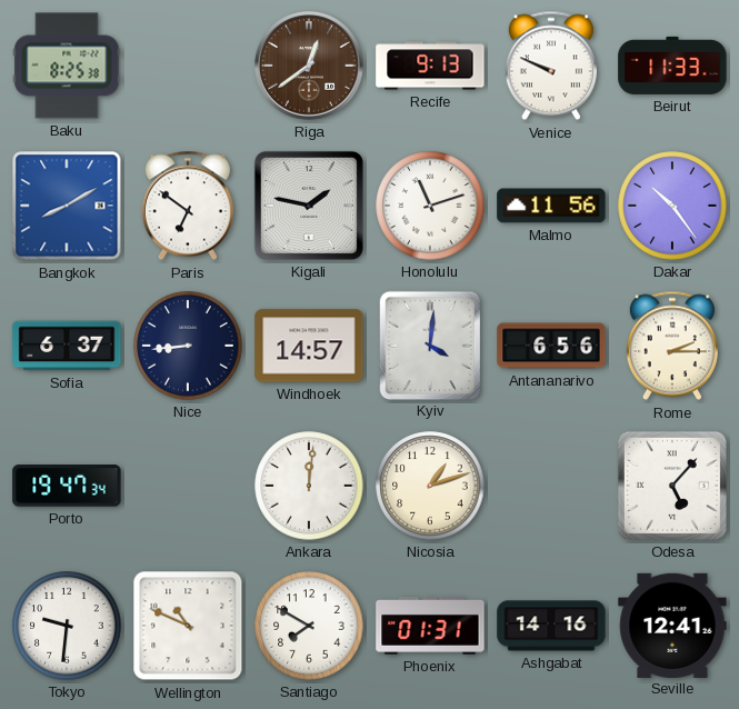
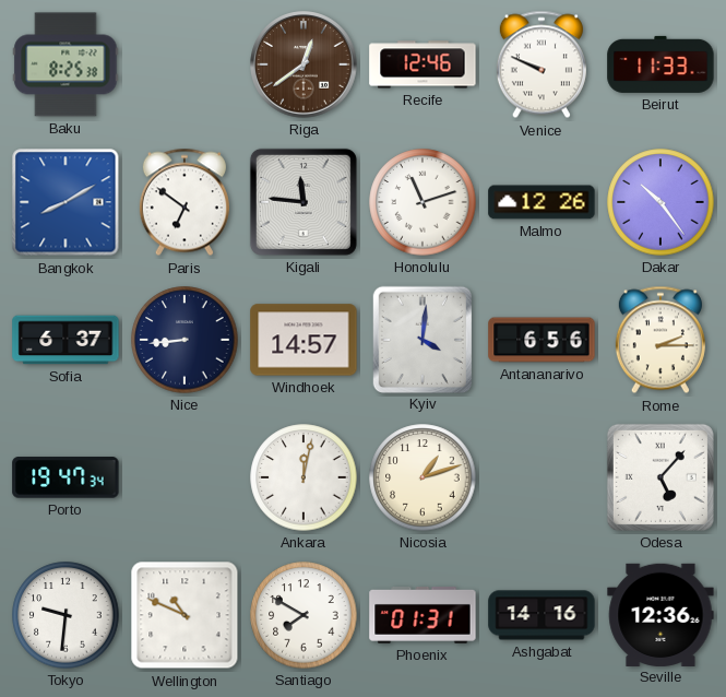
Recife: 9:13 -> 12:46
Kigali: 1:47 -> 11:46
Malmo: 11:56 -> 12:26
Ankara: 12:01 -> 12:02
Seville: 12:41 -> 12:36
